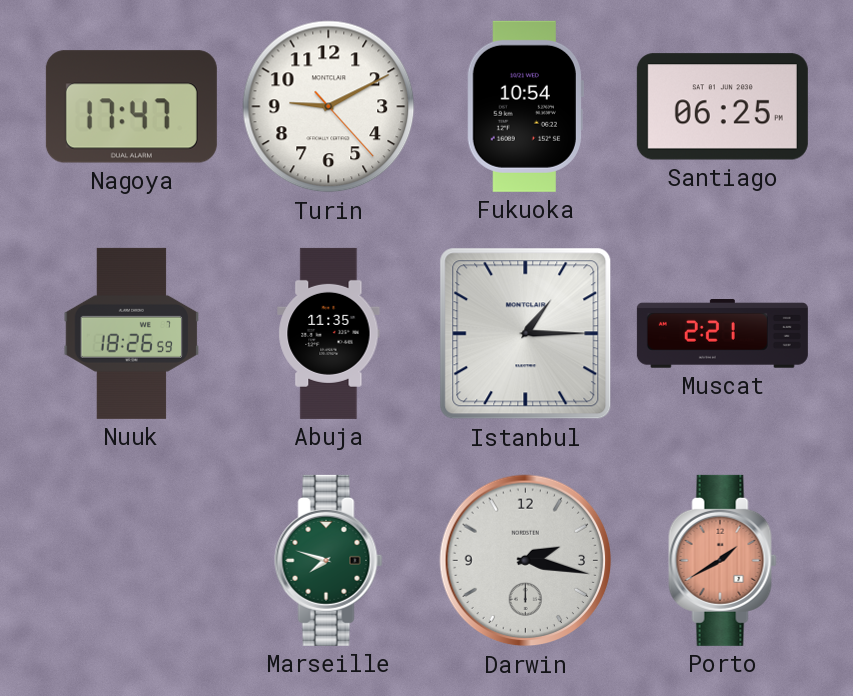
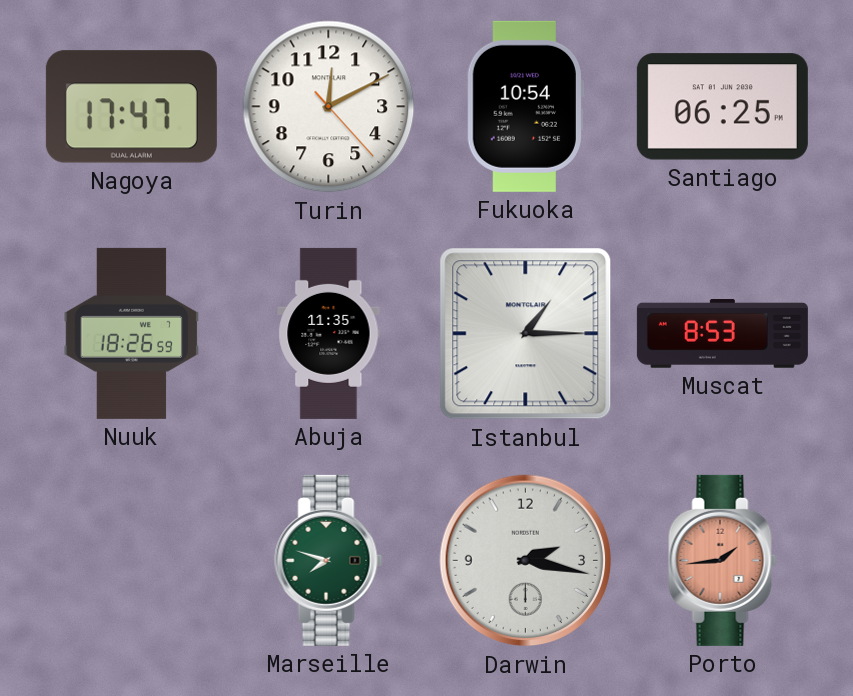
Turin: 9:10 -> 12:10
Muscat: 2:21 -> 8:53
Porto: 1:40 -> 1:44
